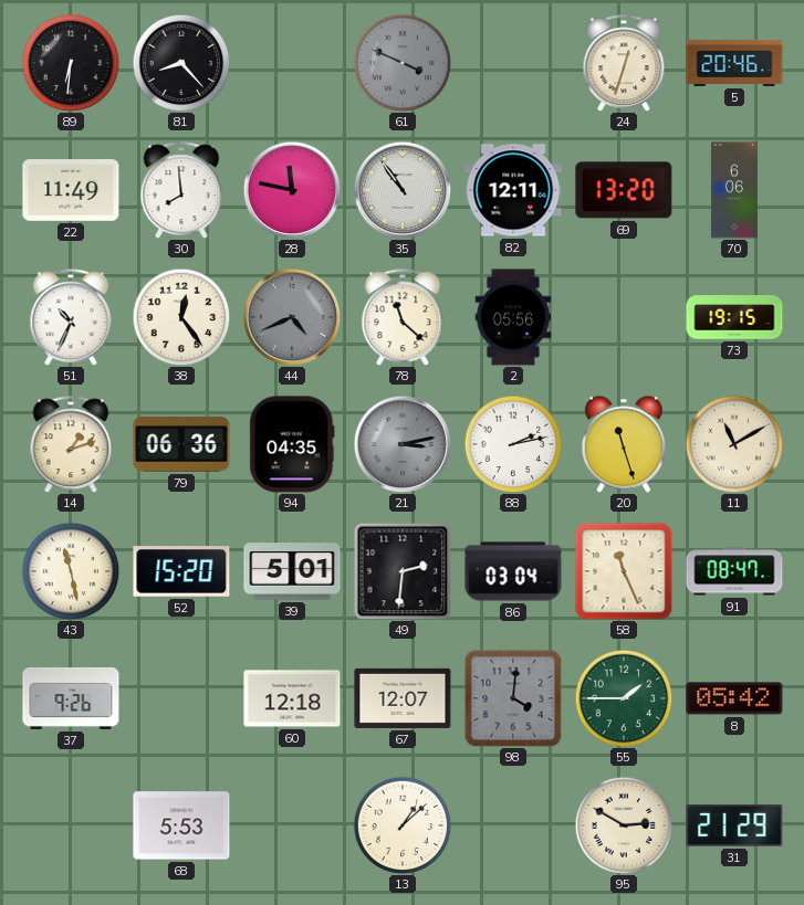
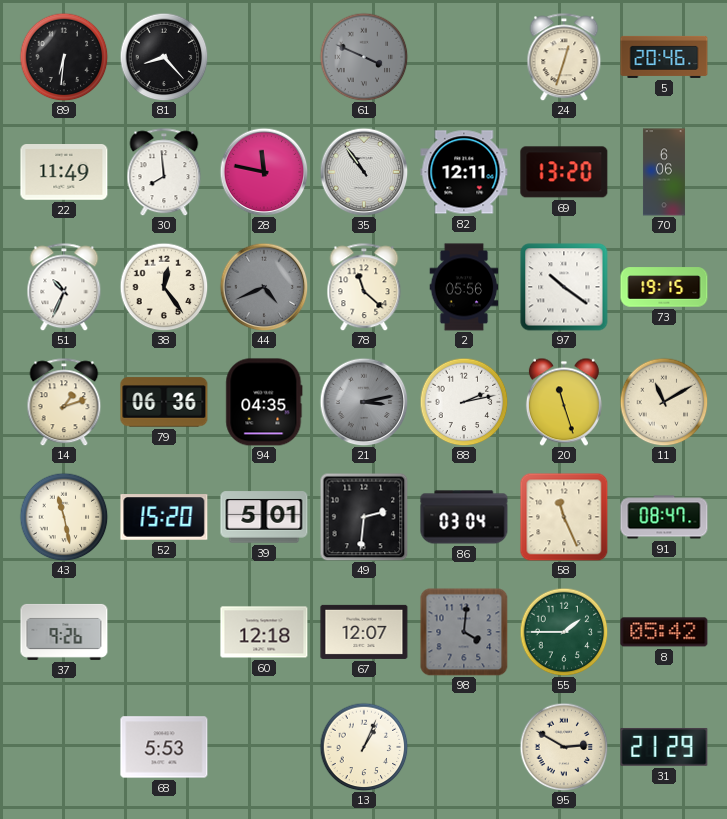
97: none -> 10:21
13: 1:08 -> 1:04
